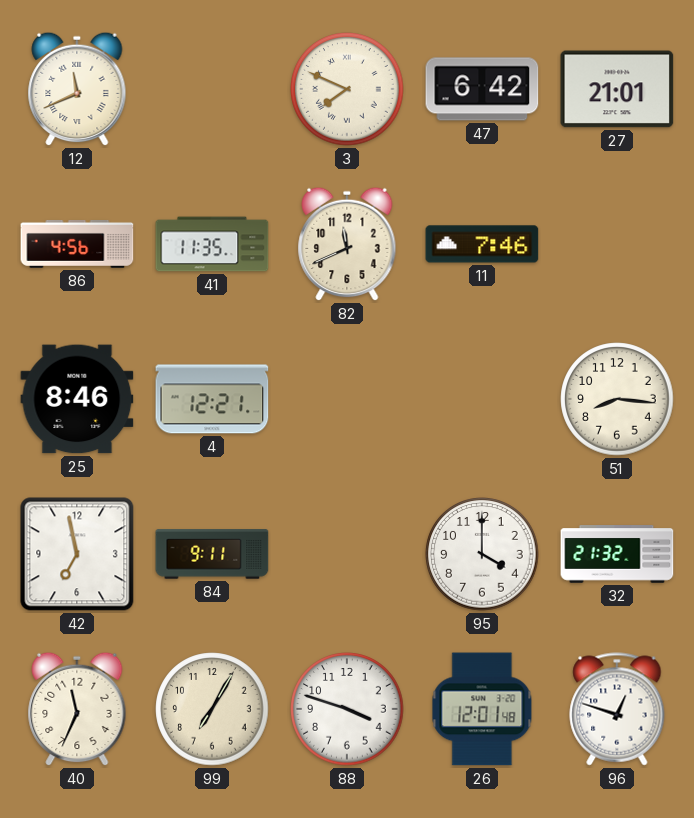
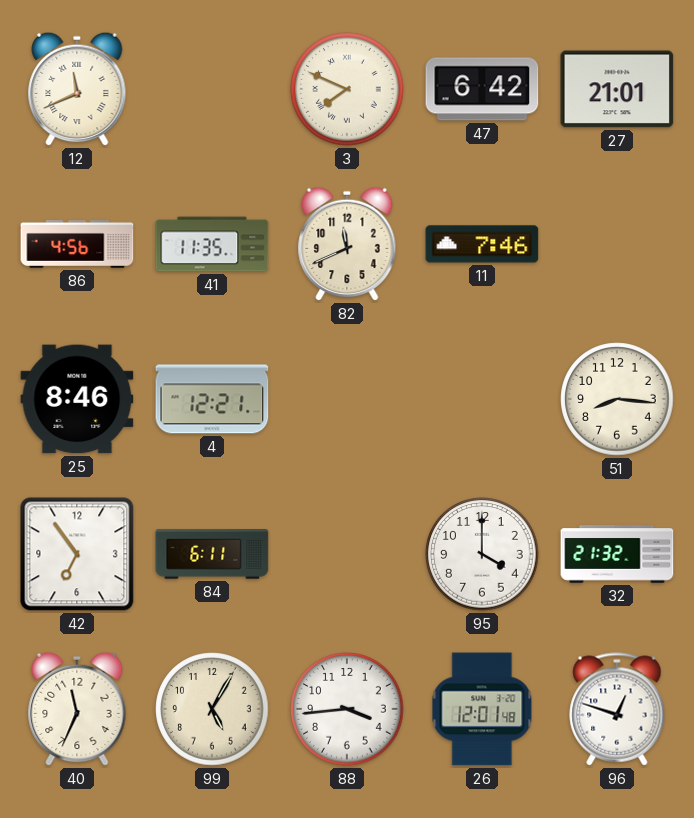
42: 6:58 -> 6:54
84: 9:11 -> 6:11
99: 7:05 -> 5:05
88: 3:48 -> 3:44
